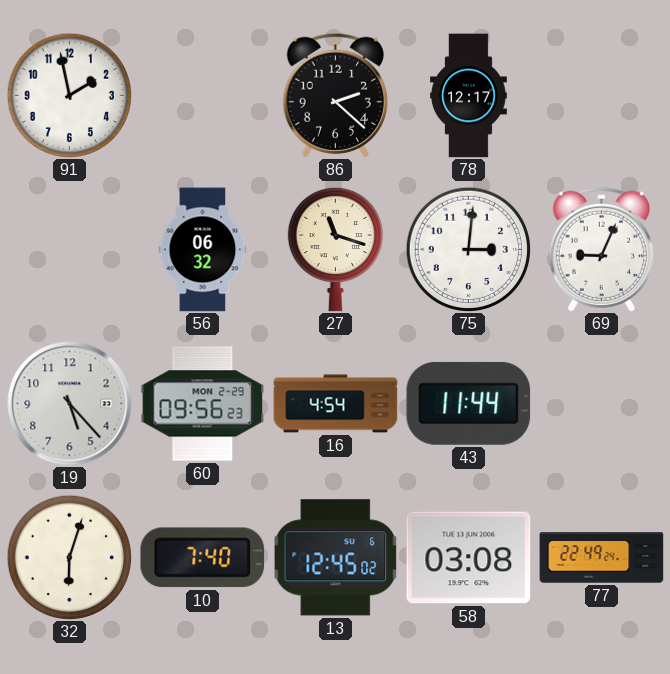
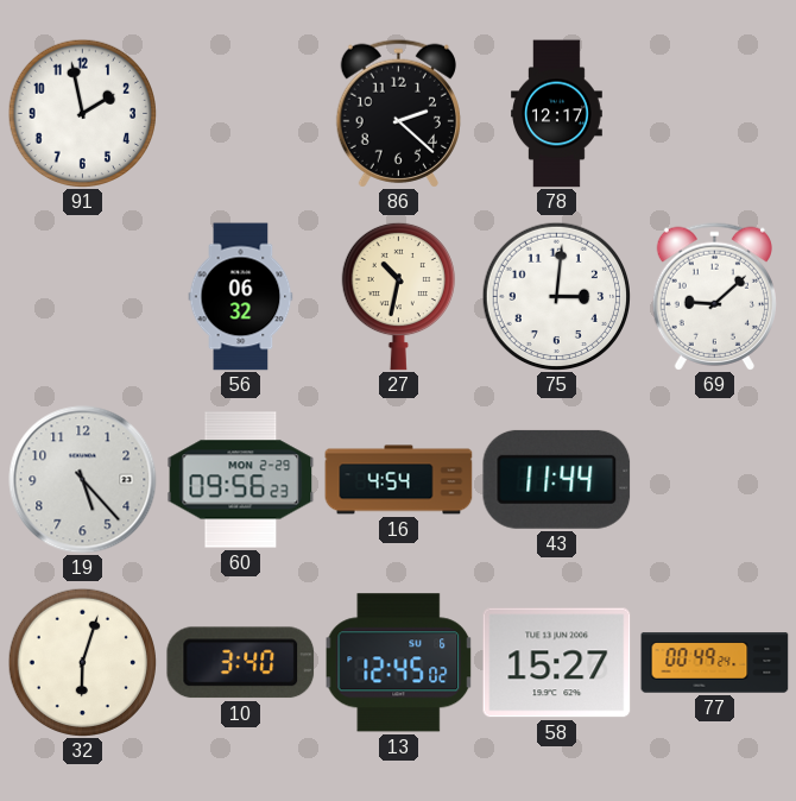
27: 11:18 -> 10:32
69: 9:04 -> 9:08
10: 7:40 -> 3:40
58: 03:08 -> 15:27
77: 22:49 -> 00:49
